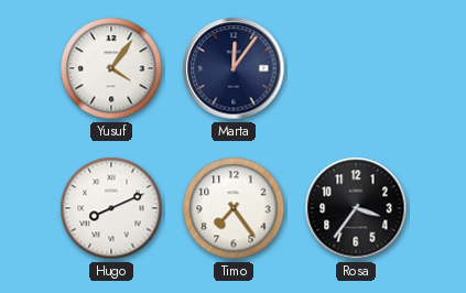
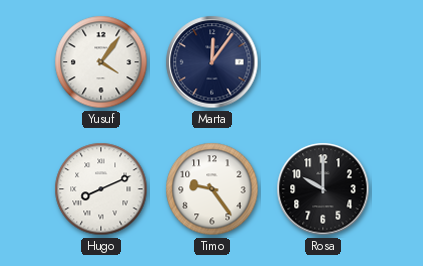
Timo: 7:24 -> 9:24
Rosa: 3:36 -> 10:00
